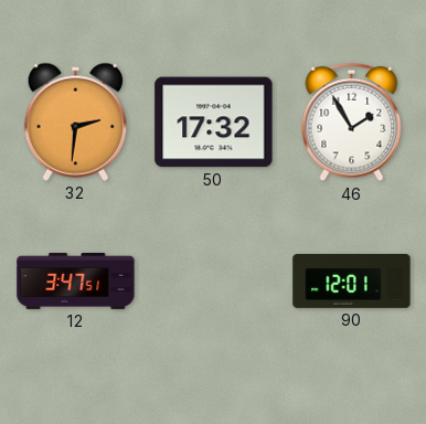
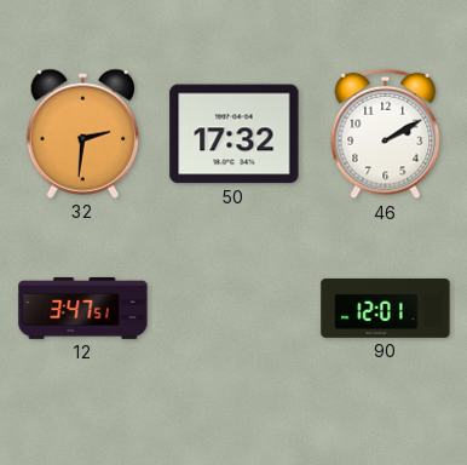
46: 1:55 -> 2:10
